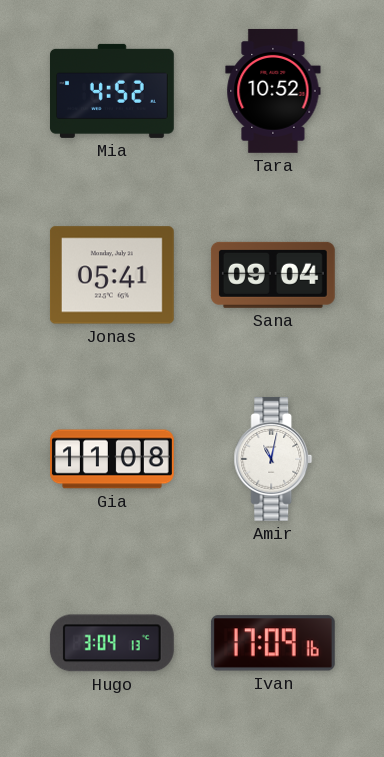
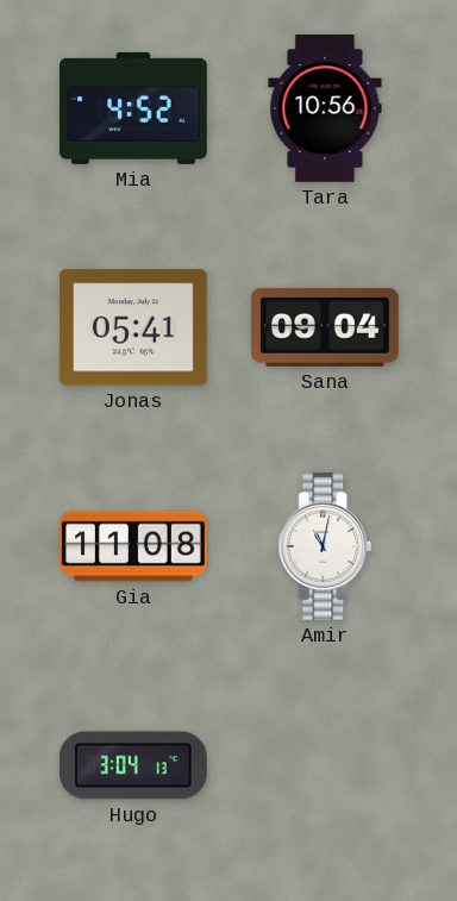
Tara: 10:52 -> 10:56
Ivan: 17:09 -> none
